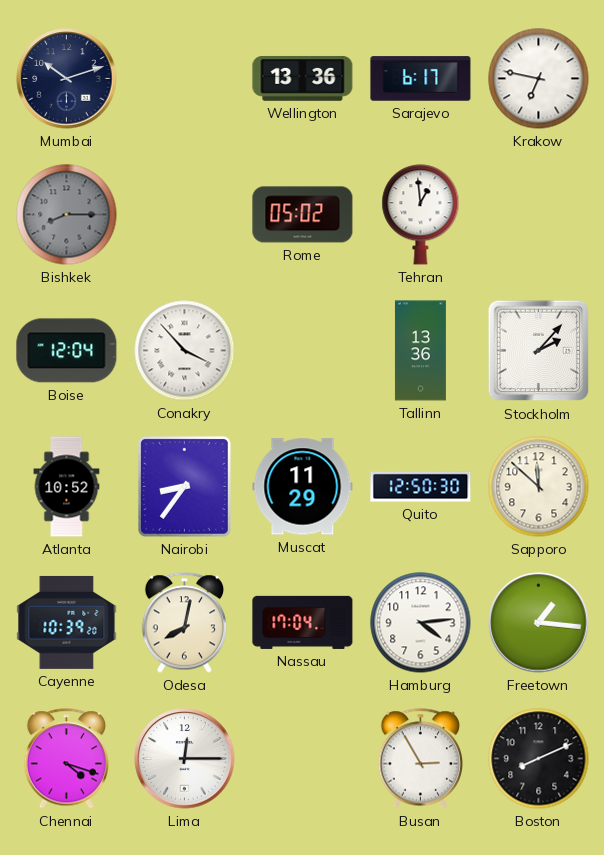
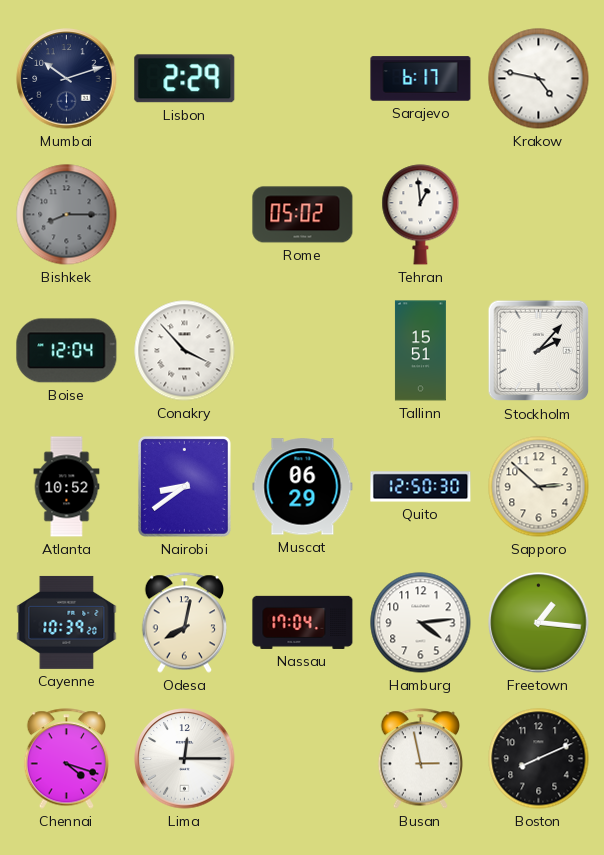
Lisbon: none -> 2:29
Wellington: 13:36 -> none
Krakow: 6:47 -> 4:47
Tallinn: 13:36 -> 15:51
Nairobi: 8:36 -> 8:39
Muscat: 11:29 -> 06:29
Sapporo: 11:52 -> 2:52
Busan: 2:55 -> 2:58
